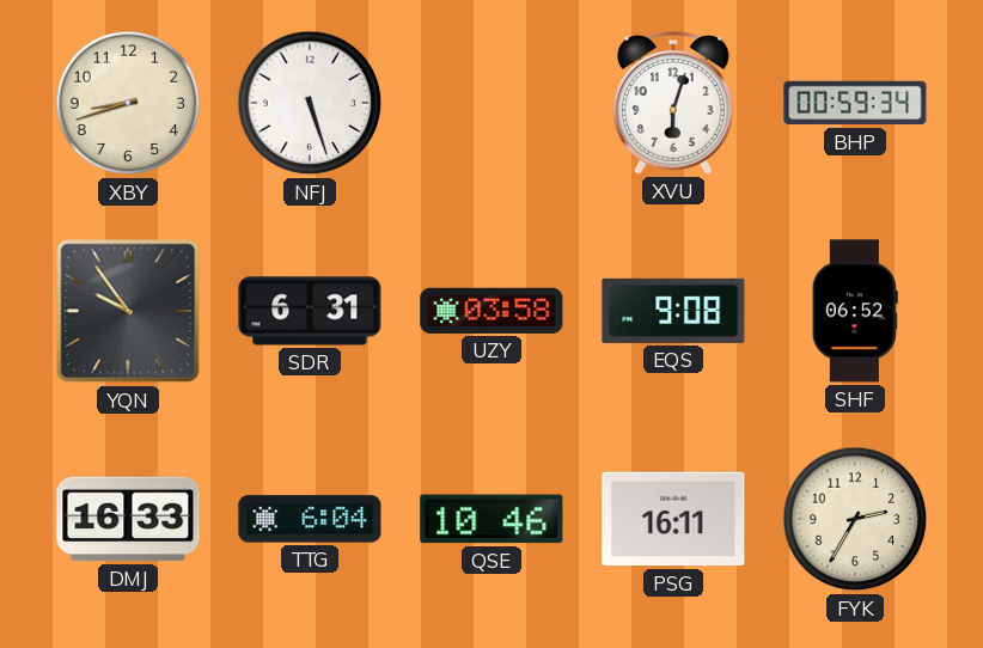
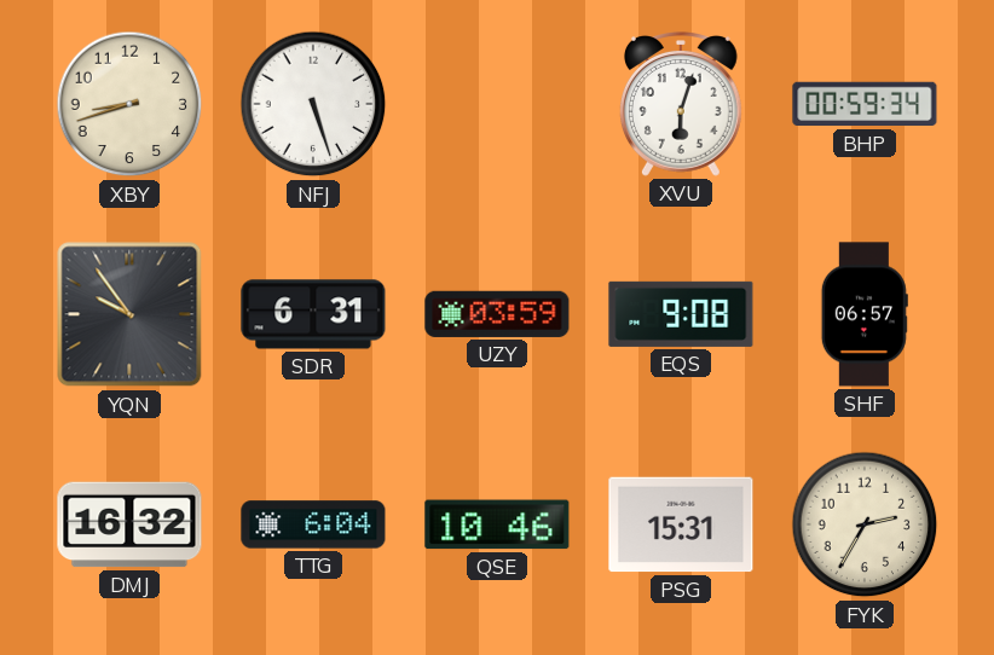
UZY: 03:58 -> 03:59
SHF: 06:52 -> 06:57
DMJ: 16:33 -> 16:32
PSG: 16:11 -> 15:31
